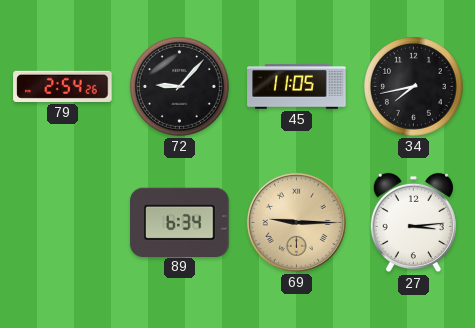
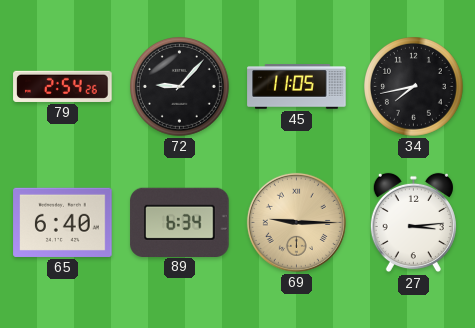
65: none -> 6:40
